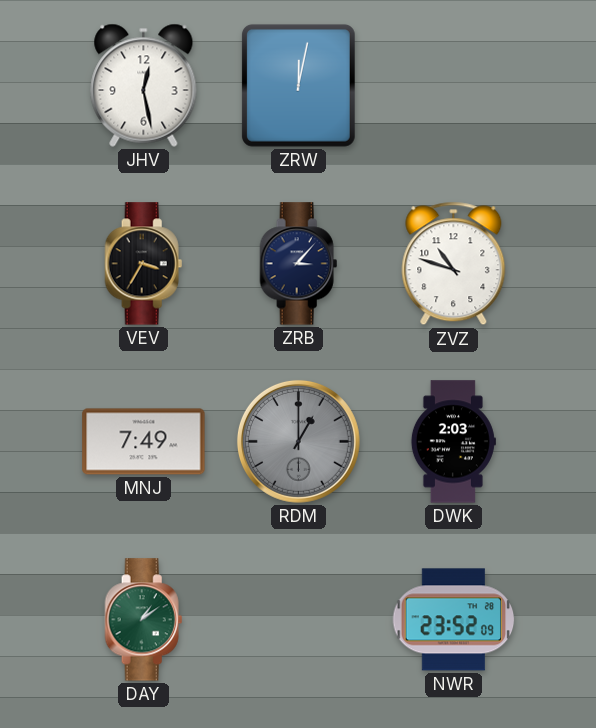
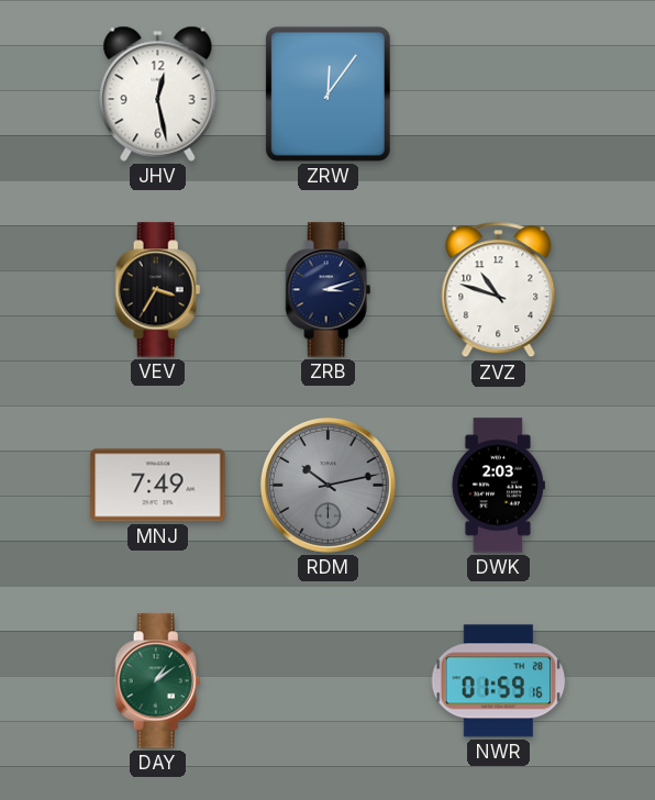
ZRW: 12:02 -> 12:06
ZRB: 3:07 -> 3:12
RDM: 1:00 -> 10:13
NWR: 23:52 -> 01:59
